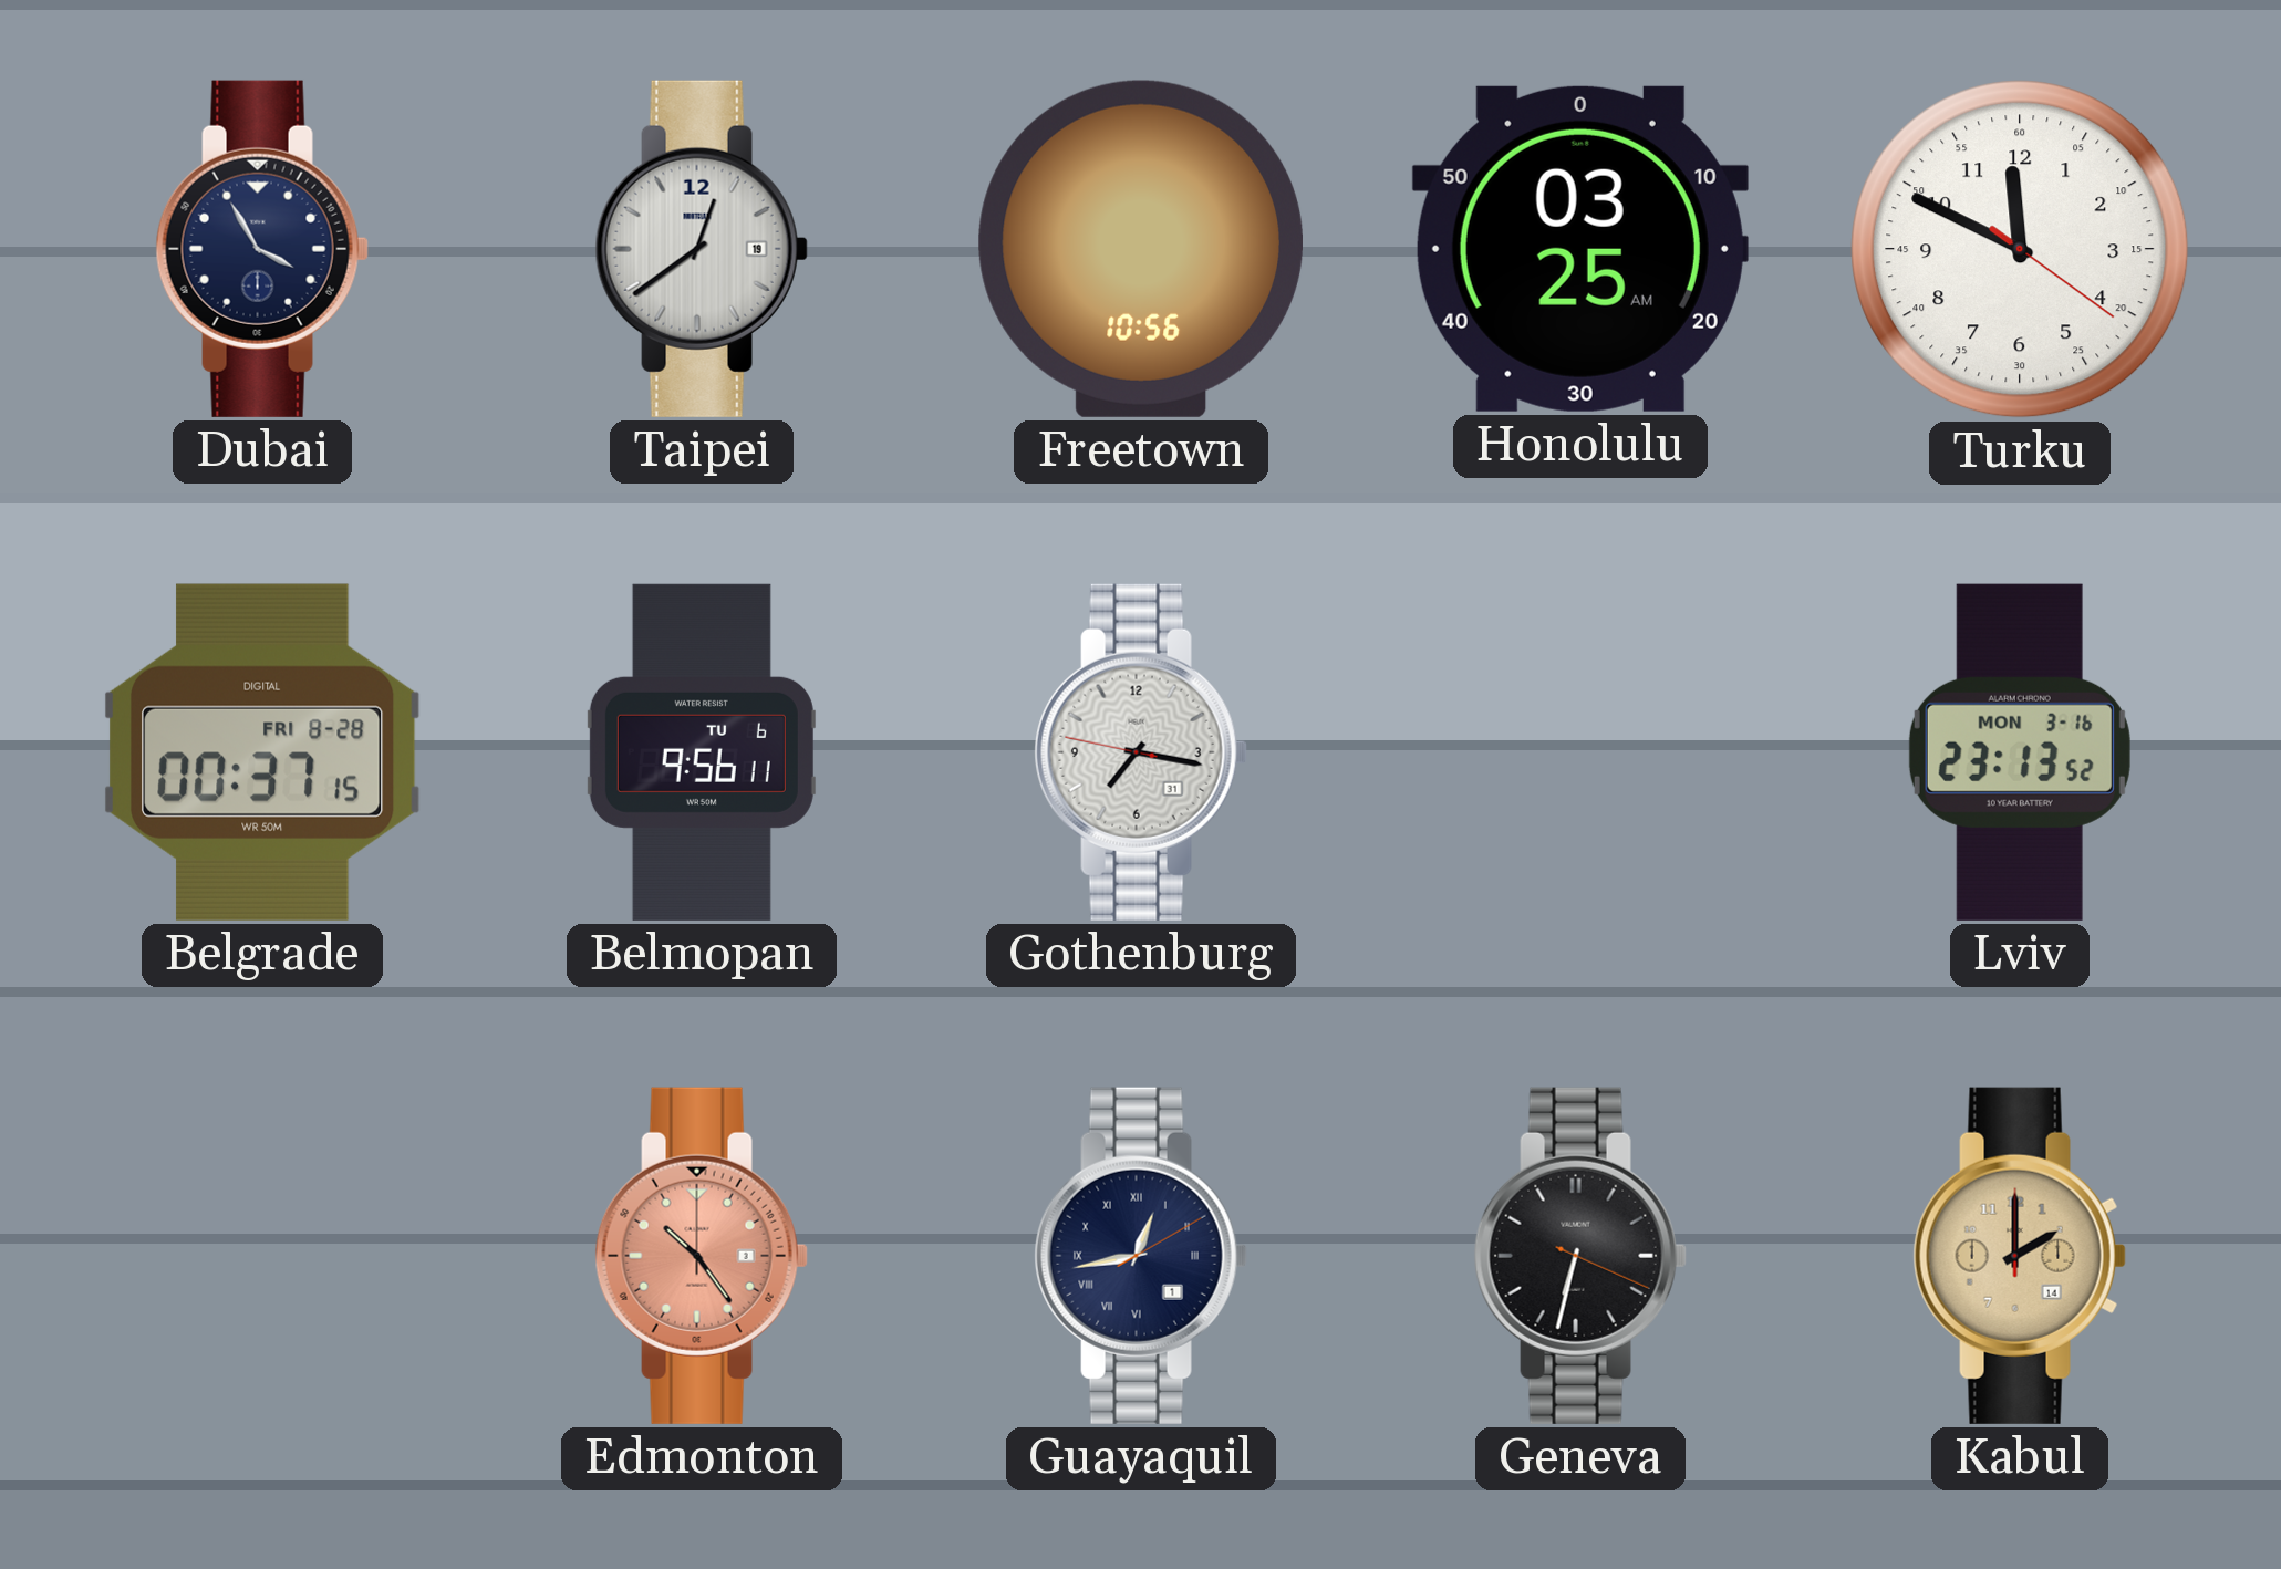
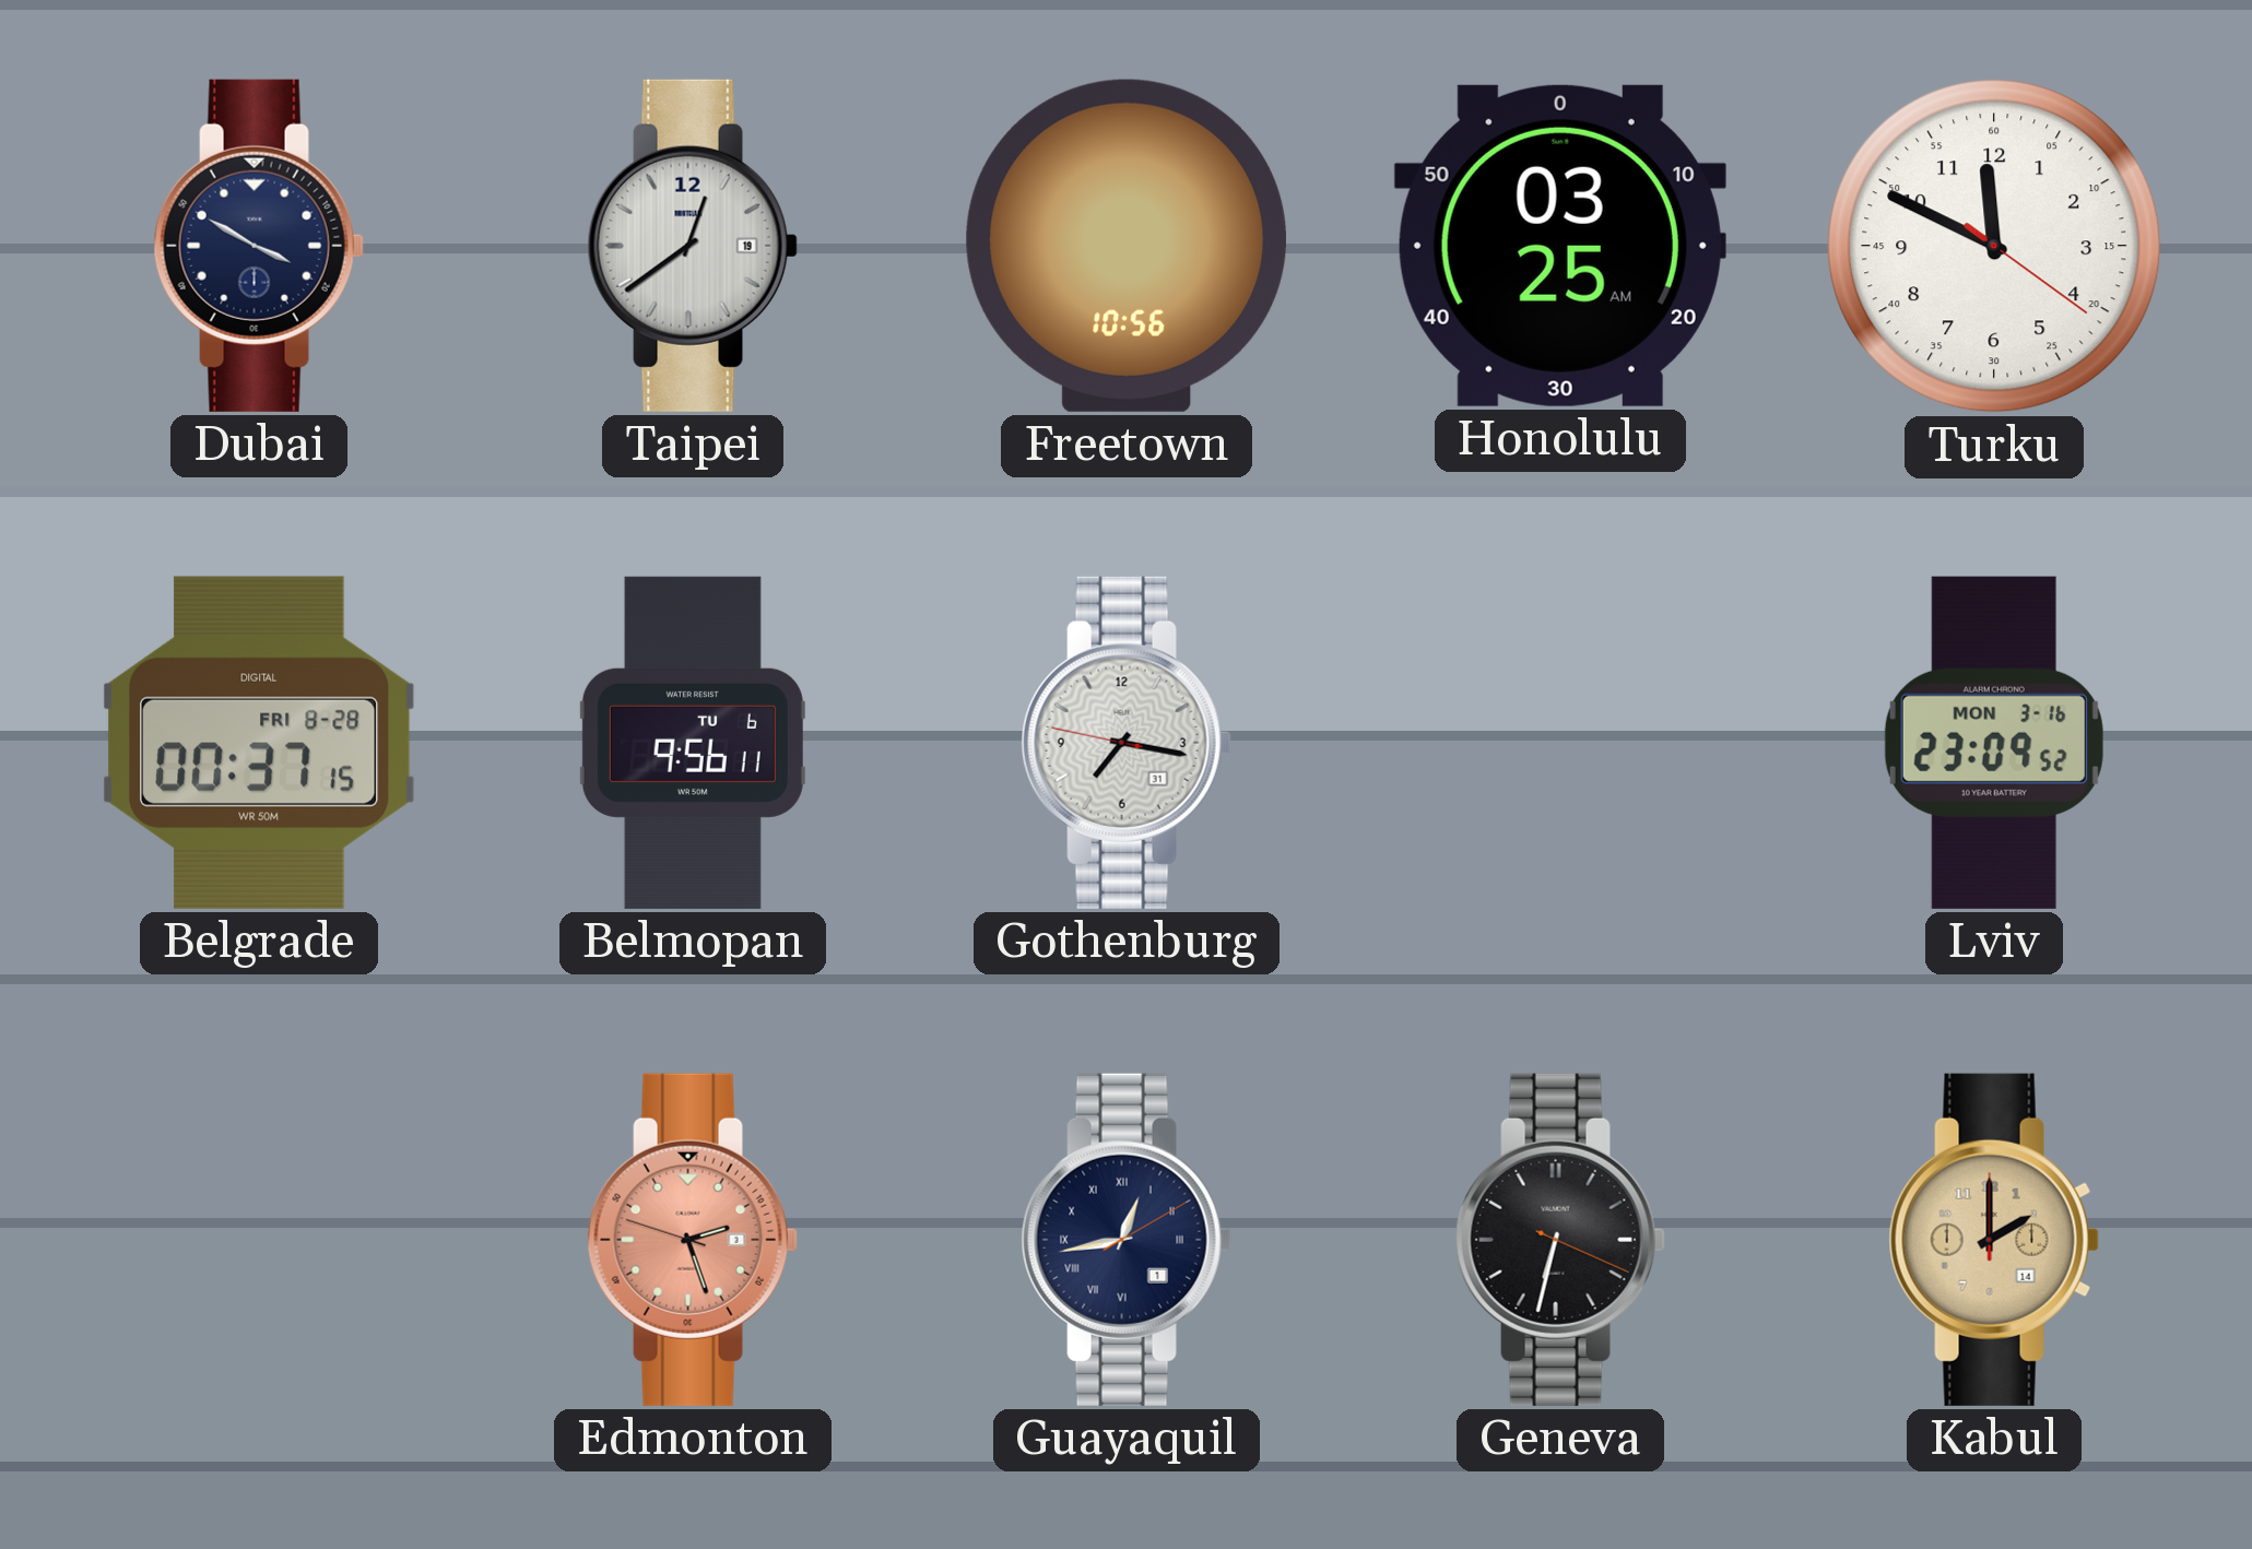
Dubai: 3:55 -> 3:50
Lviv: 23:13 -> 23:09
Edmonton: 10:24 -> 2:26
